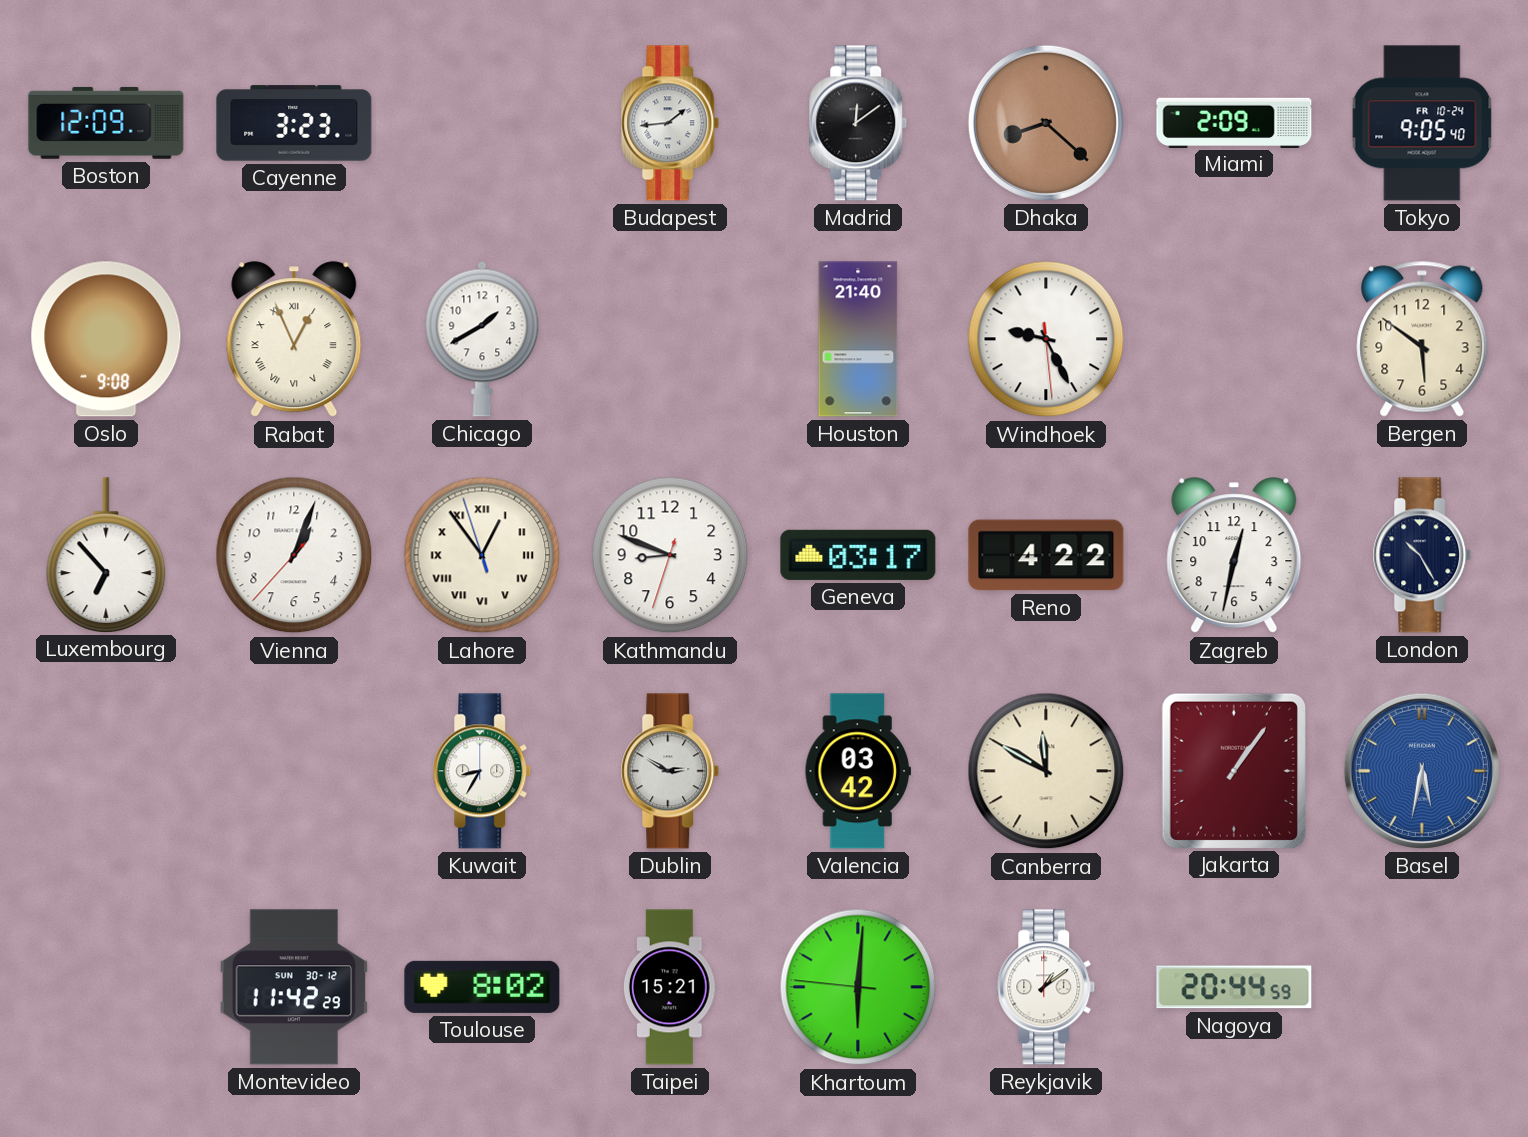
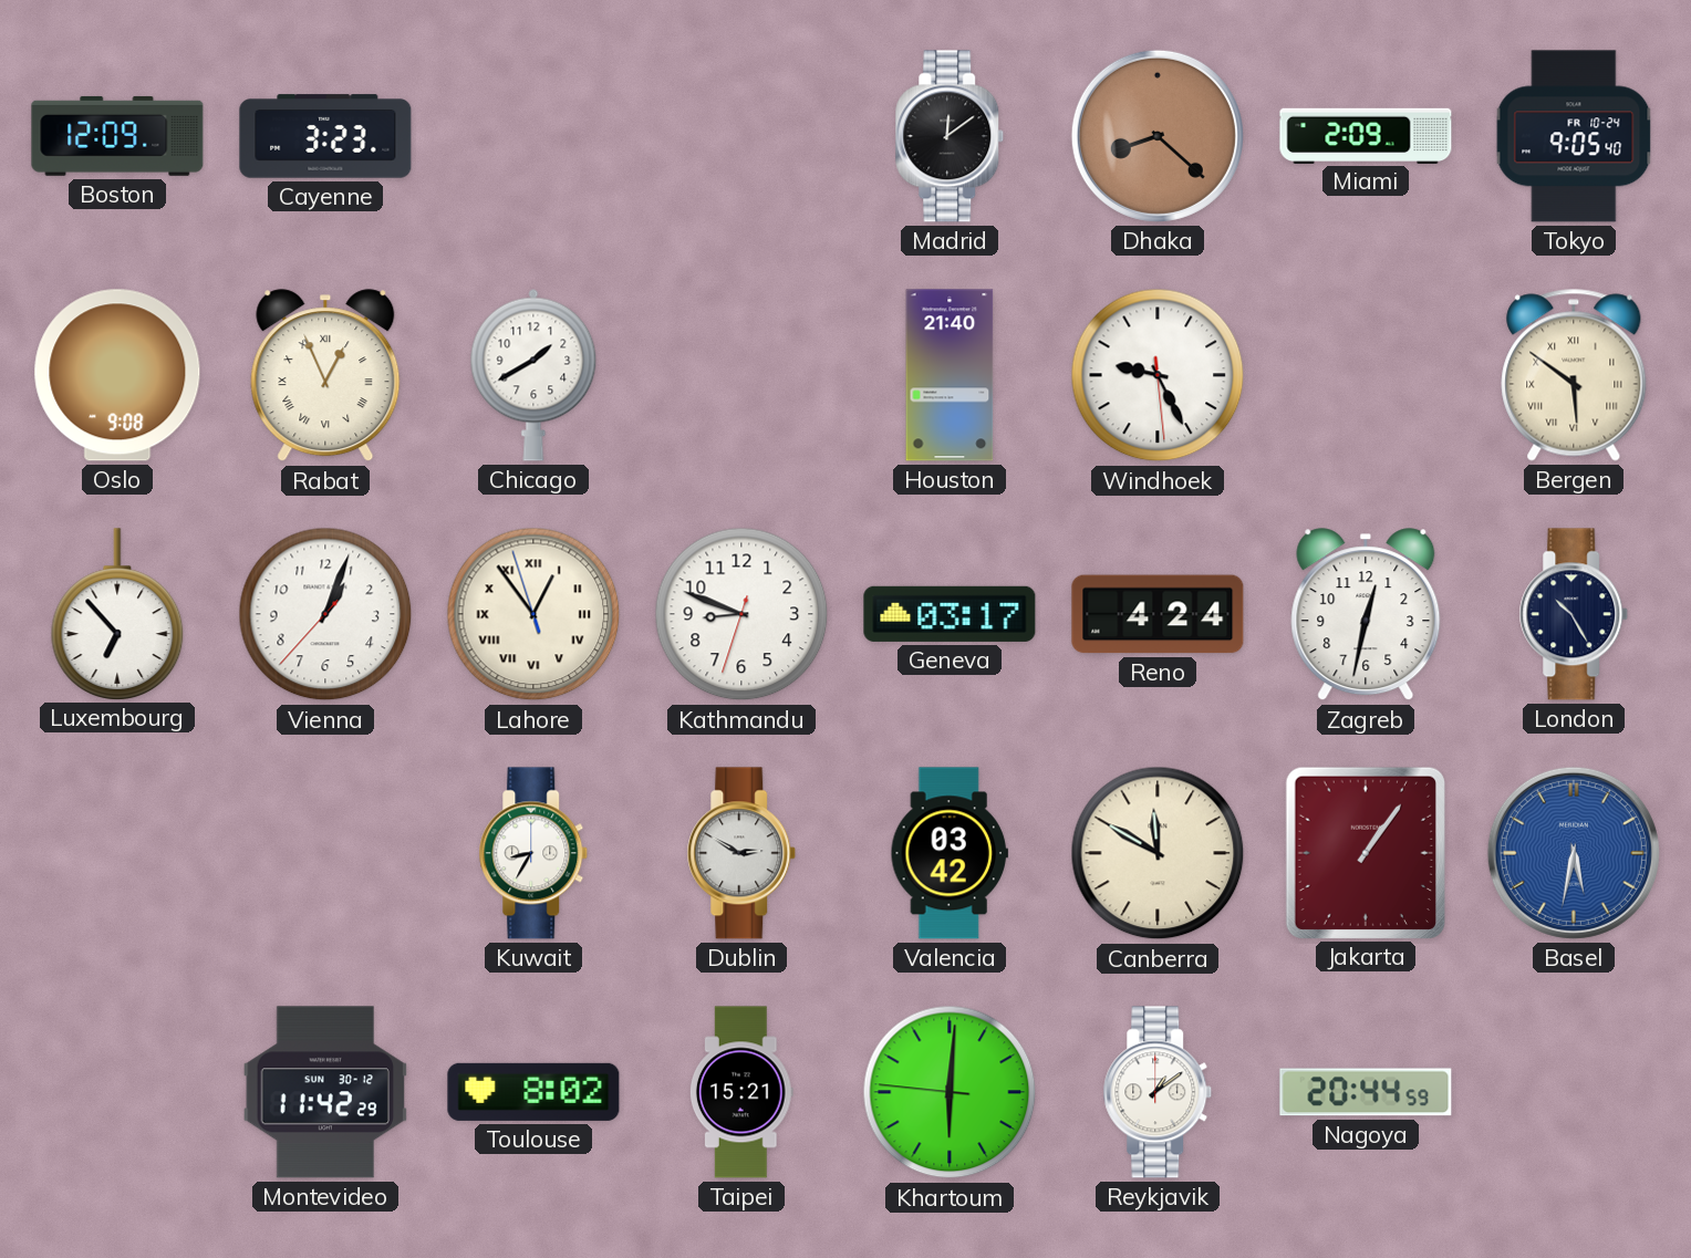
Budapest: 1:44 -> none
Bergen numerals: Arabic -> Roman
Reno: 4:22 -> 4:24
